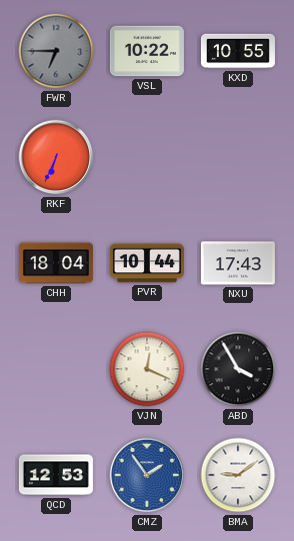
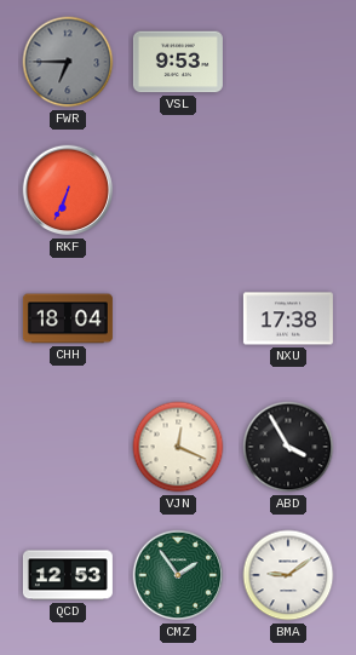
VSL: 10:22 -> 9:53
KXD: 10:55 -> none
PVR: 10:44 -> none
NXU: 17:43 -> 17:38
CMZ dial: blue -> green
